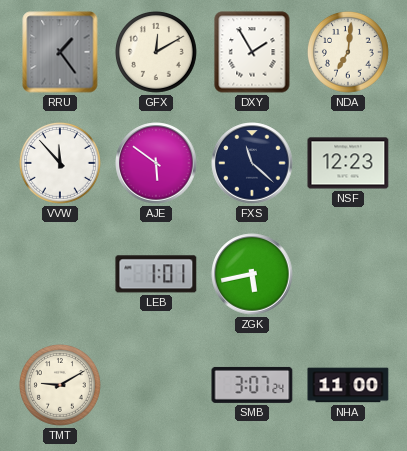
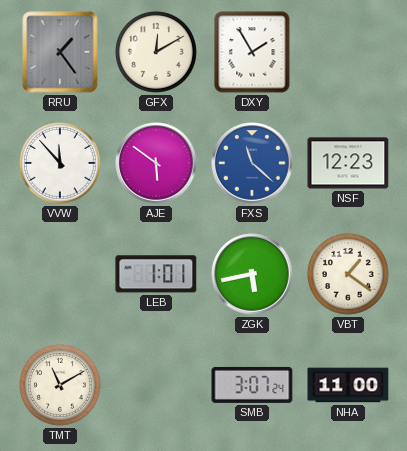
NDA: 7:01 -> none
FXS dial: navy -> blue
VBT: none -> 1:21
TMT: 9:10 -> 11:10
